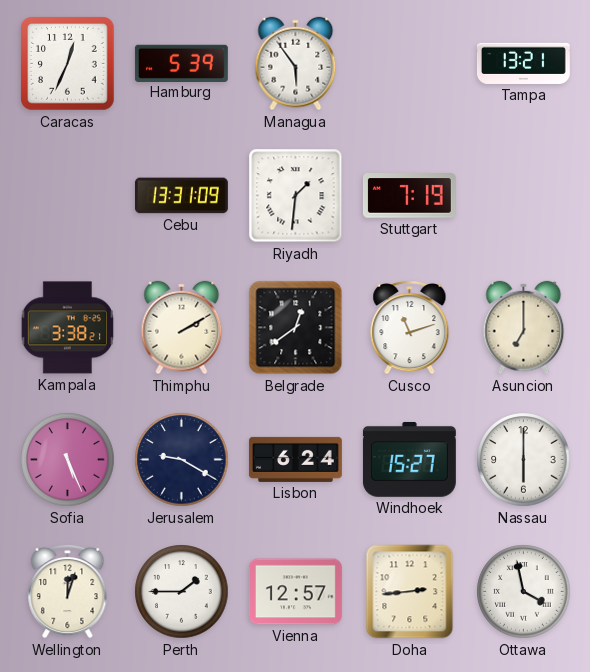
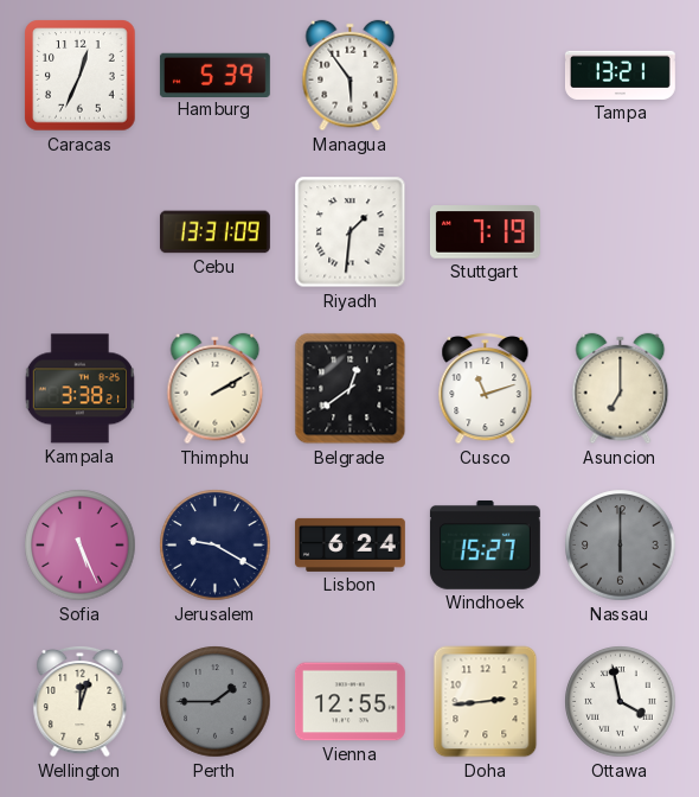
Nassau dial: white -> grey
Perth dial: white -> grey
Vienna: 12:57 -> 12:55
